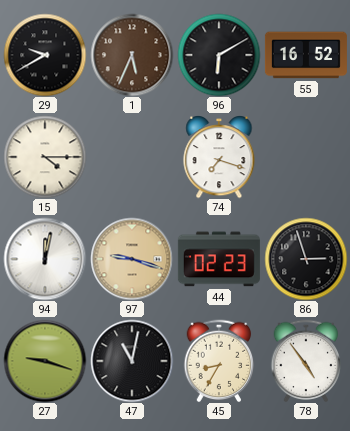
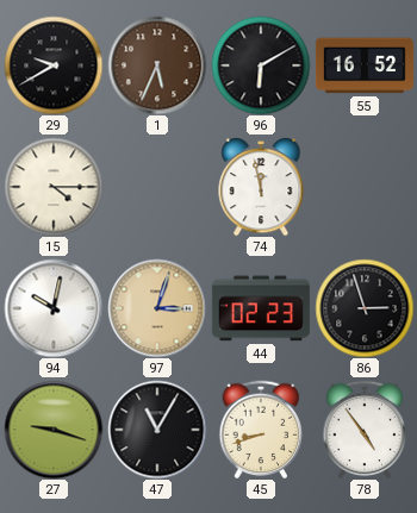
74: 7:18 -> 11:58
94: 12:02 -> 10:02
97: 9:18 -> 3:03
47: 11:02 -> 11:05
45: 8:35 -> 8:42
